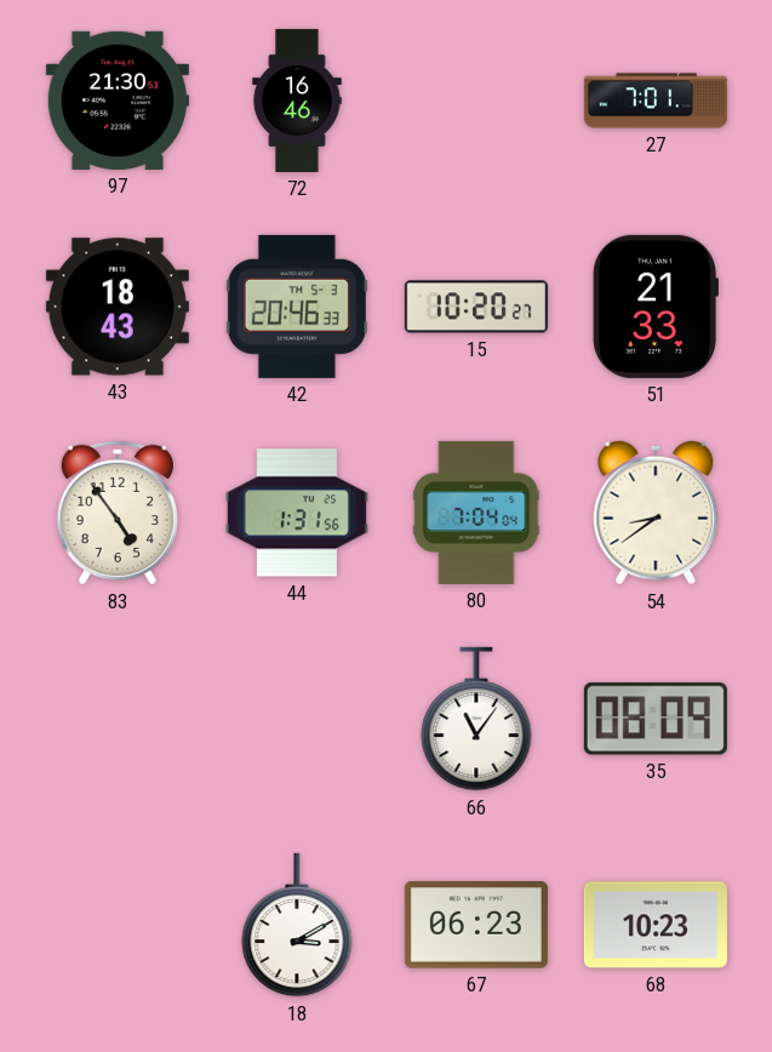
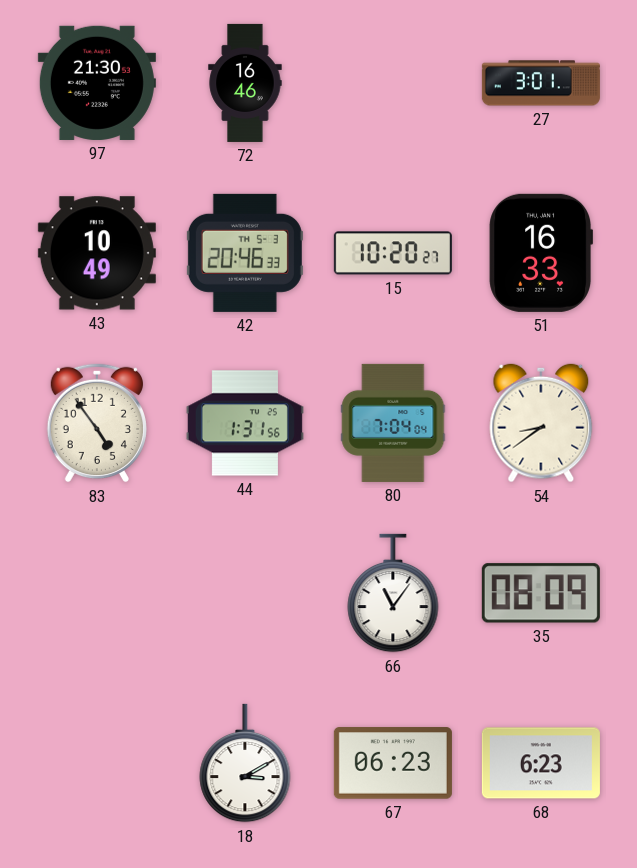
27: 7:01 -> 3:01
43: 18:43 -> 10:49
51: 21:33 -> 16:33
68: 10:23 -> 6:23
